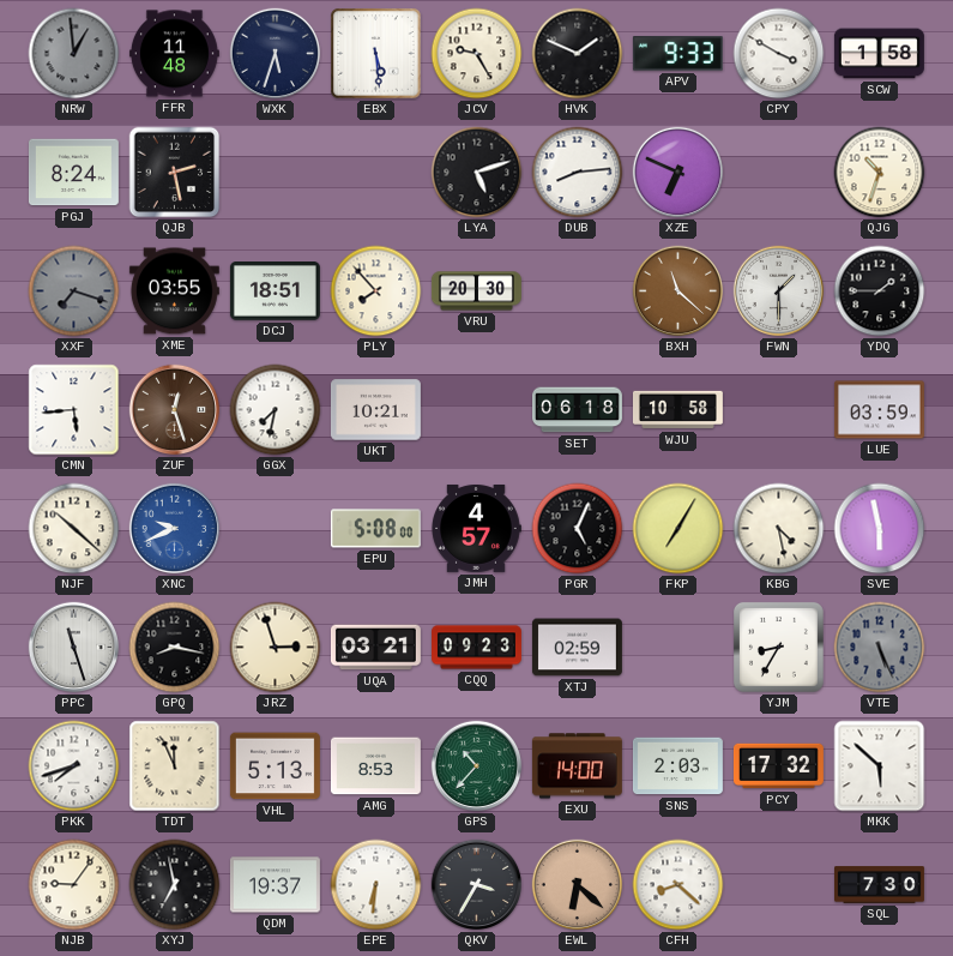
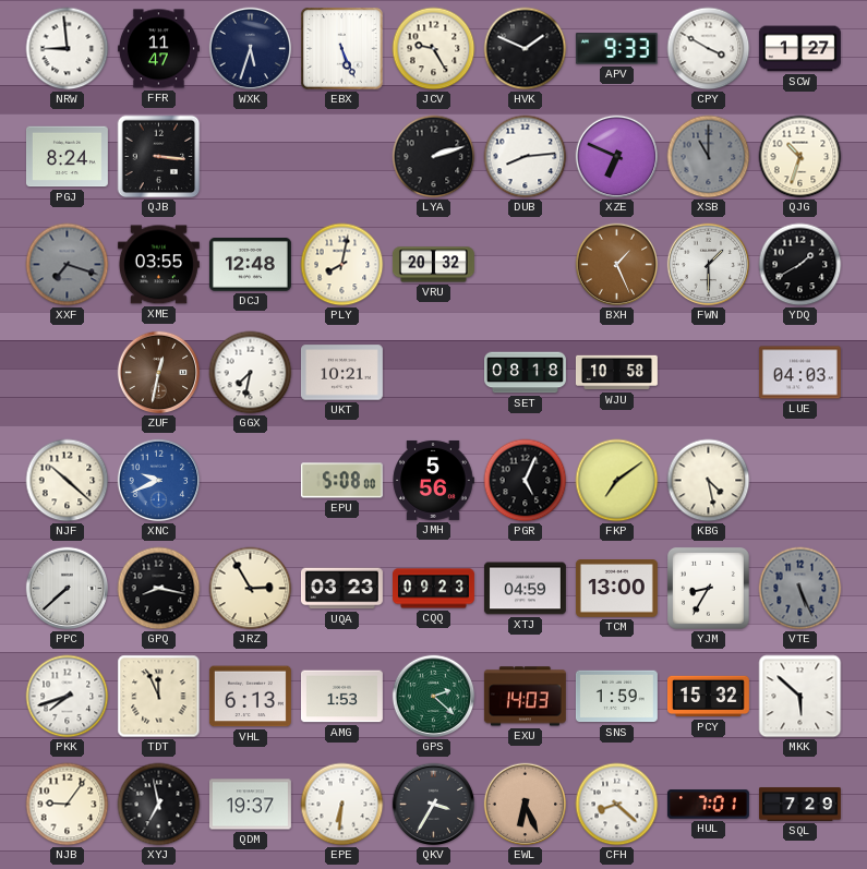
NRW: 12:59 -> 8:59
NRW dial: grey -> white
FFR: 11:48 -> 11:47
EBX: 5:29 -> 5:26
SCW: 1:58 -> 1:27
QJB: 2:28 -> 3:16
LYA: 5:12 -> 2:12
XSB: none -> 11:00
DCJ: 18:51 -> 12:48
PLY: 7:53 -> 8:02
VRU: 20:30 -> 20:32
BXH: 11:22 -> 1:26
YDQ: 1:45 -> 1:40
CMN: 5:44 -> none
ZUF: 12:27 -> 12:32
SET: 06:18 -> 08:18
LUE: 03:59 -> 04:03
JMH: 4:57 -> 5:56
FKP: 7:05 -> 7:09
SVE: 5:58 -> none
PPC: 11:27 -> 7:38
JRZ: 2:57 -> 2:55
UQA: 03:21 -> 03:23
XTJ: 02:59 -> 04:59
TCM: none -> 13:00
VHL: 5:13 -> 6:13
AMG: 8:53 -> 1:53
GPS: 10:37 -> 2:22
EXU: 14:00 -> 14:03
SNS: 2:03 -> 1:59
PCY: 17:32 -> 15:32
EWL: 6:22 -> 6:26
HUL: none -> 7:01
SQL: 7:30 -> 7:29
